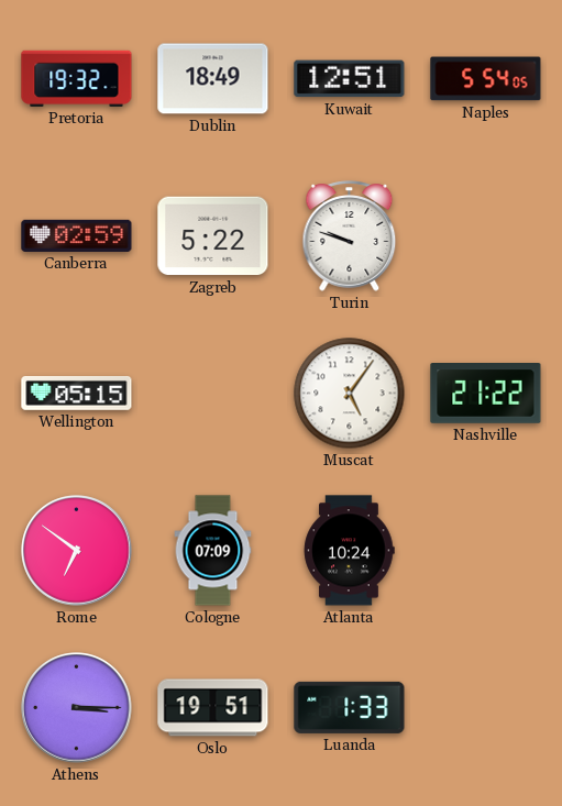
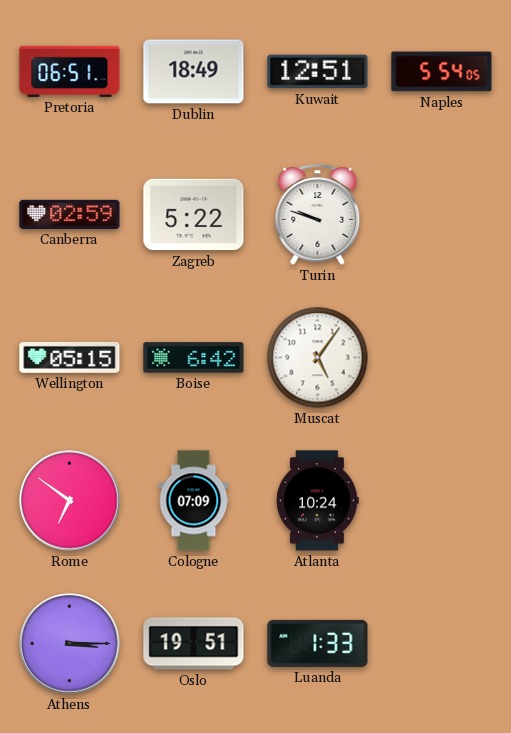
Pretoria: 19:32 -> 06:51
Boise: none -> 6:42
Nashville: 21:22 -> none
